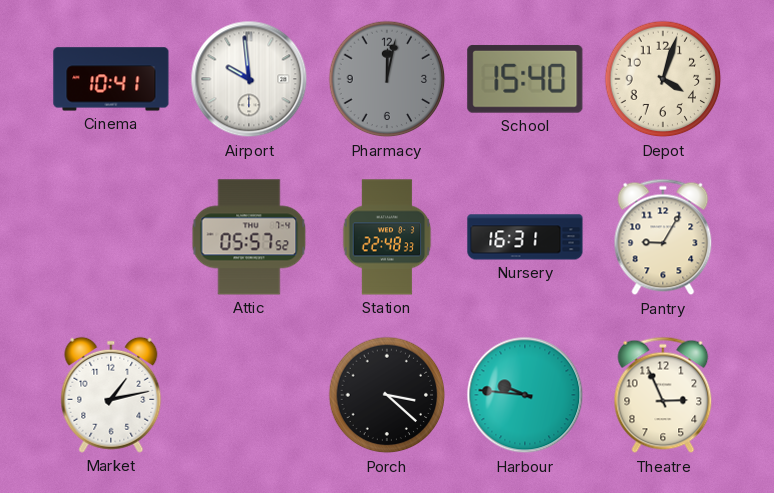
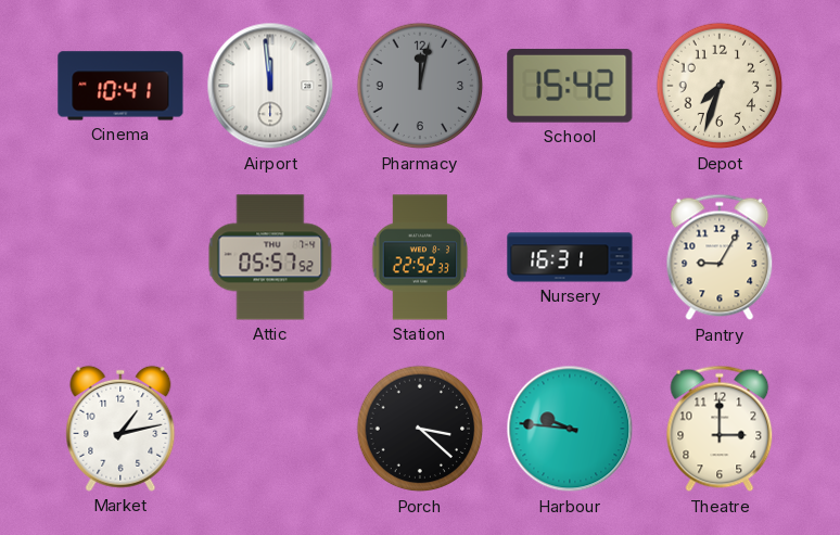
Airport: 9:59 -> 11:59
School: 15:40 -> 15:42
Depot: 4:03 -> 7:33
Station: 22:48 -> 22:52
Theatre: 2:56 -> 3:00
